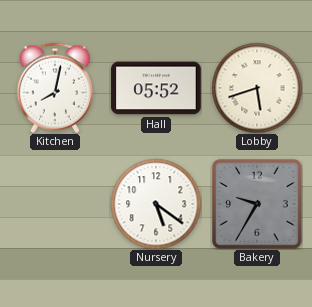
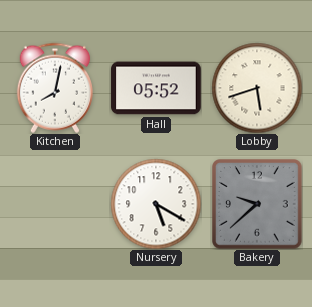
Nursery: 5:21 -> 5:20
Bakery: 9:35 -> 9:38
